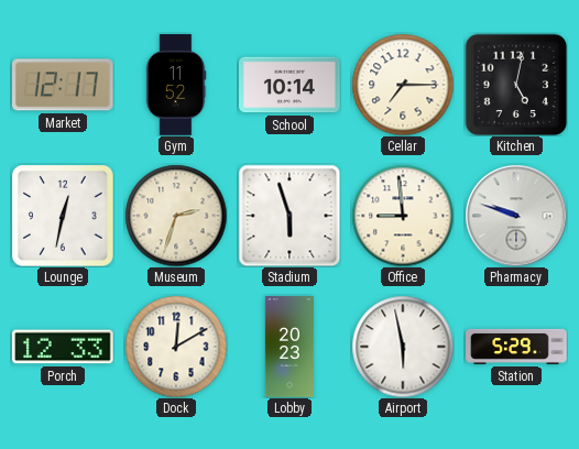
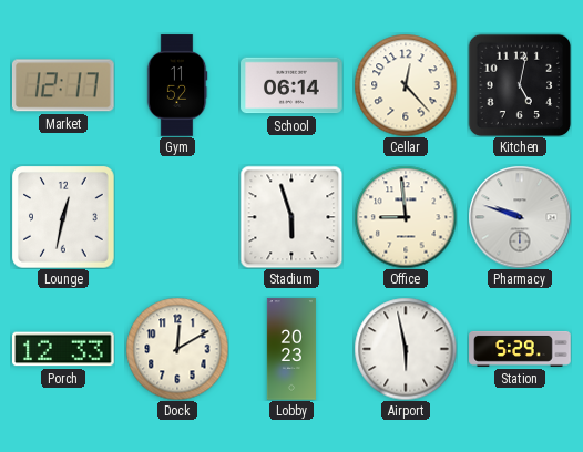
School: 10:14 -> 06:14
Cellar: 7:15 -> 12:23
Museum: 2:33 -> none
